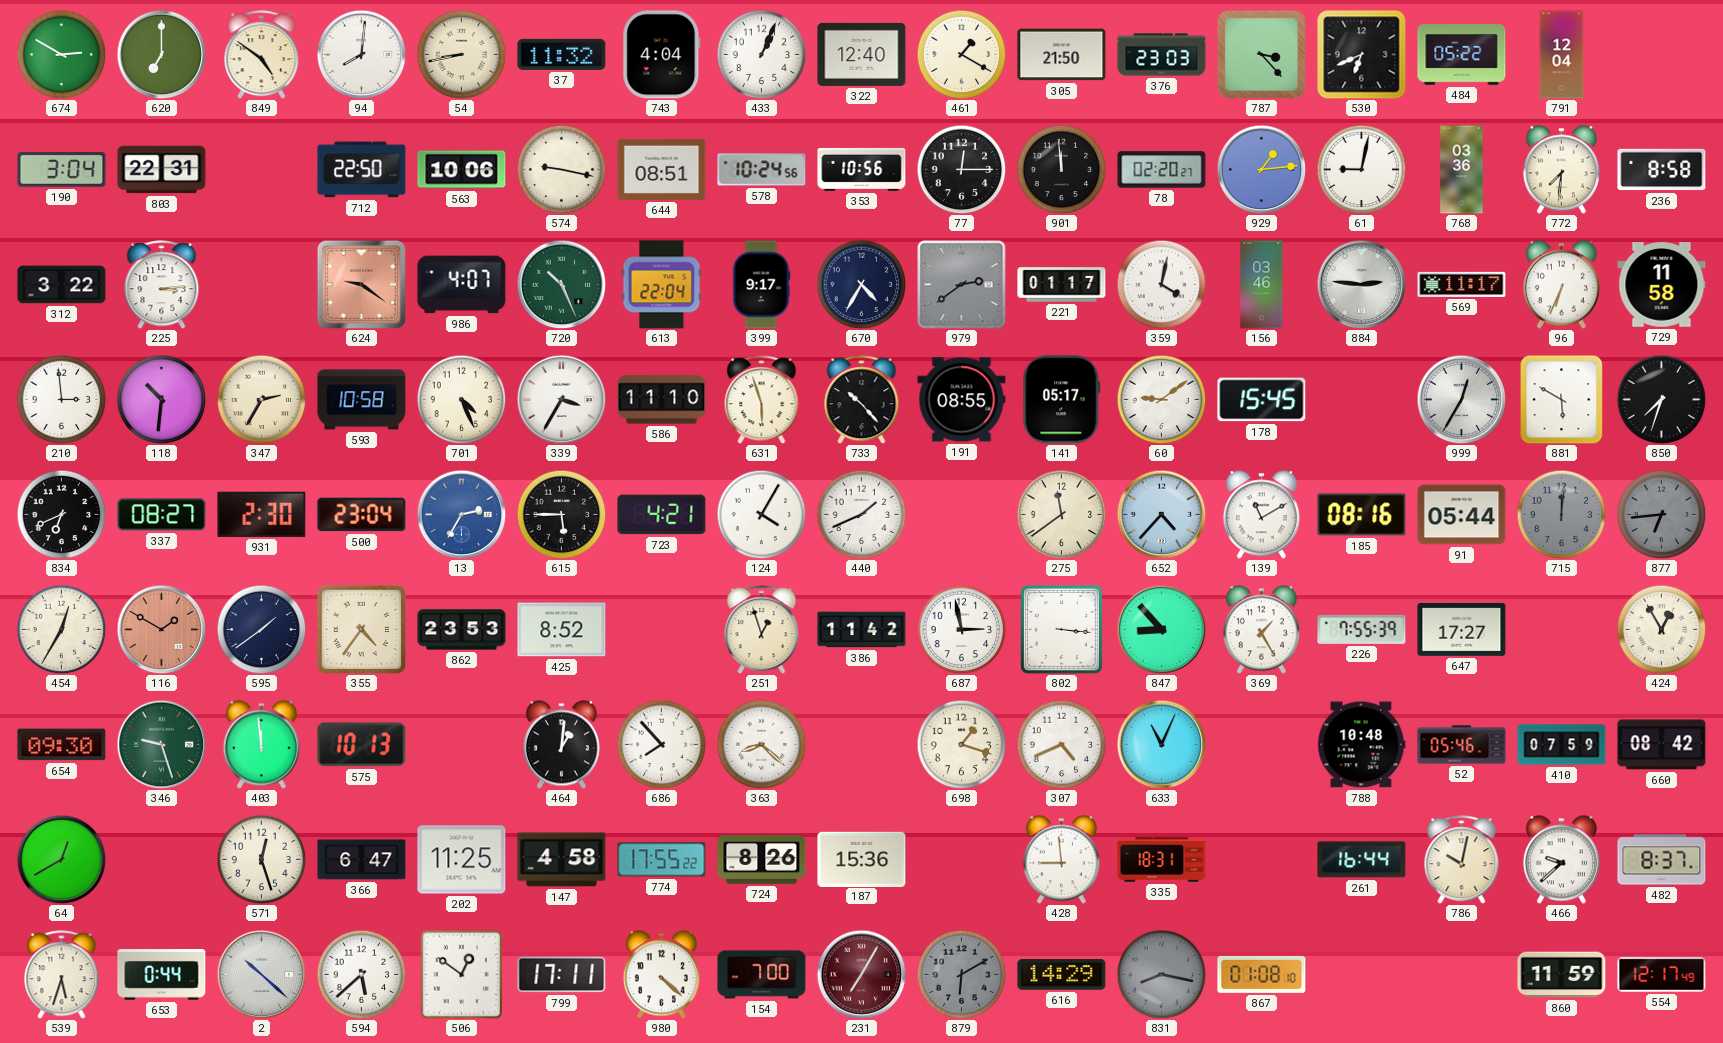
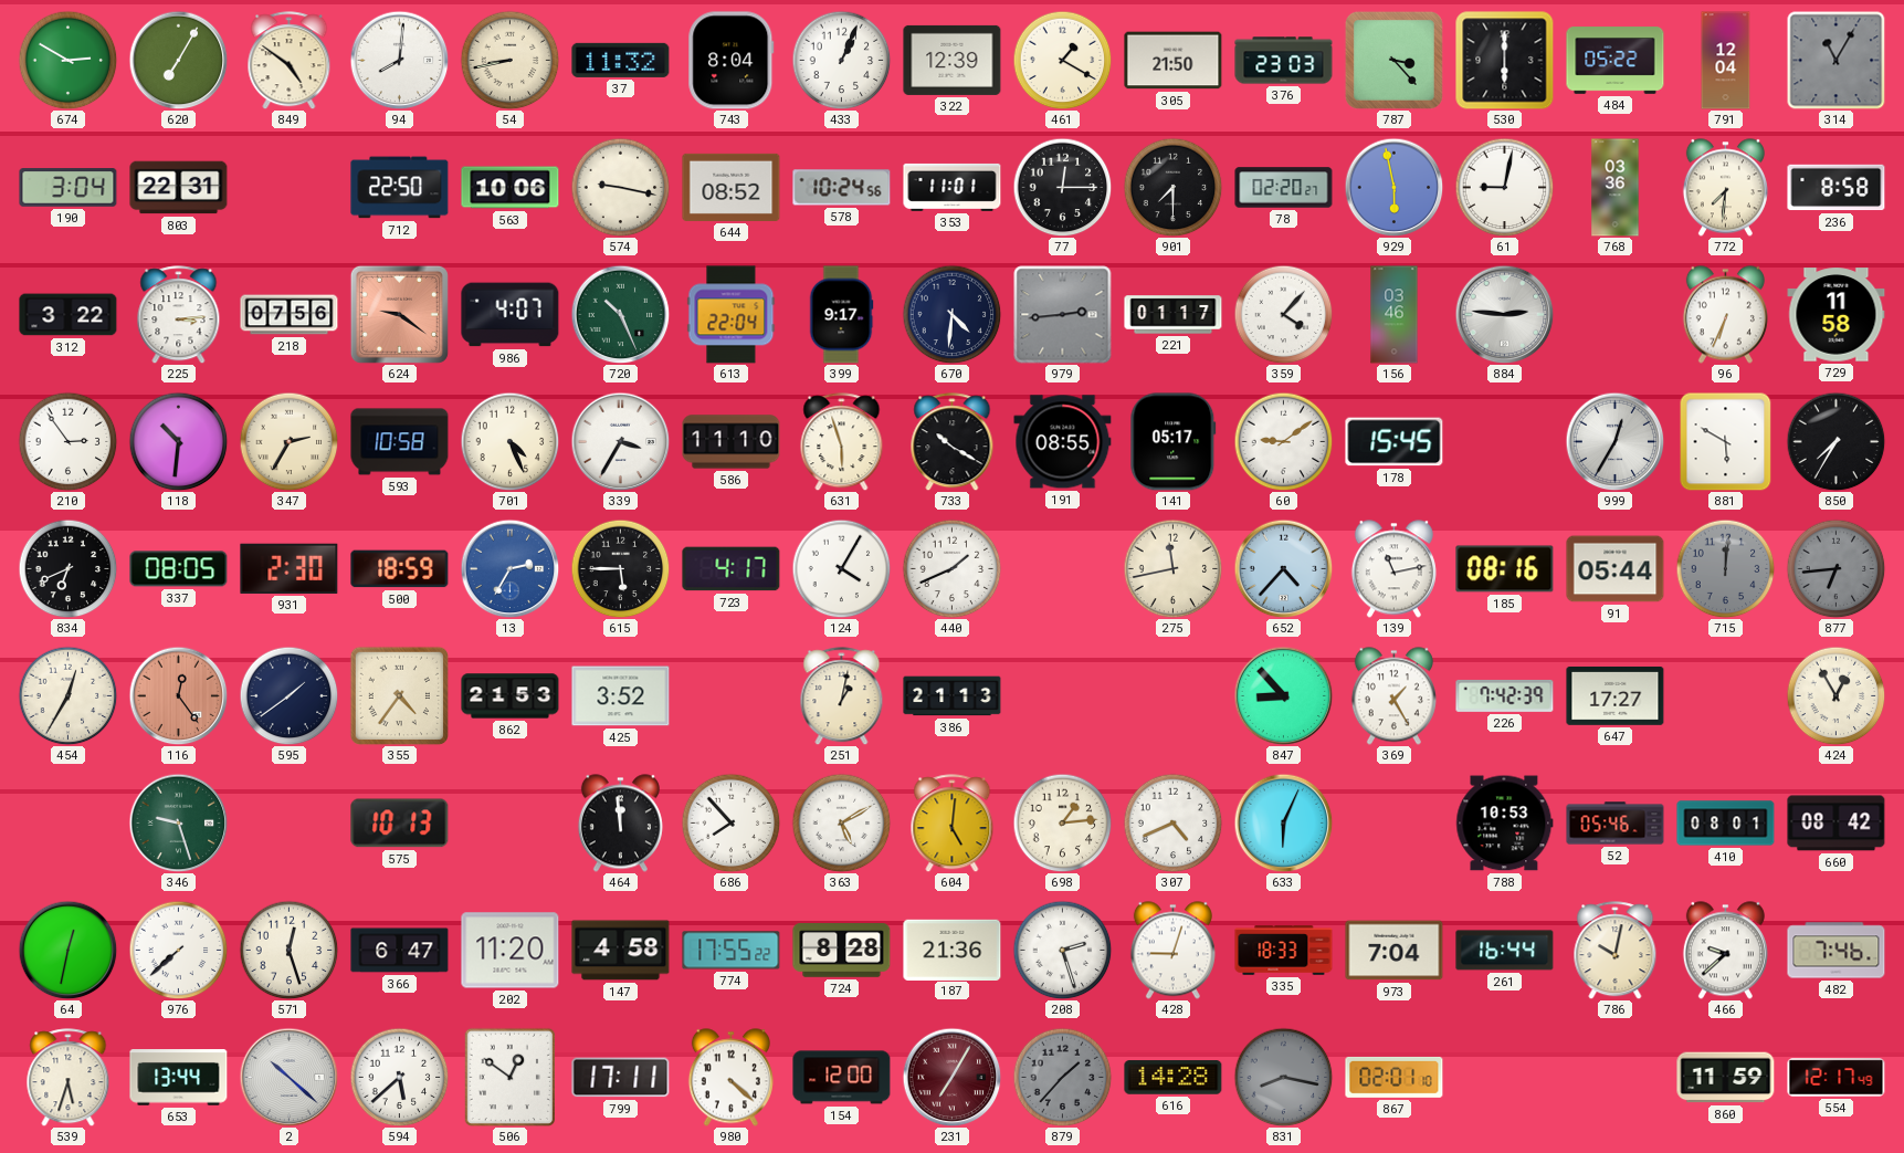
620: 7:00 -> 7:05
743: 4:04 -> 8:04
322: 12:40 -> 12:39
530: 6:41 -> 6:00
314: none -> 11:05
644: 08:51 -> 08:52
353: 10:56 -> 11:01
901: 11:59 -> 7:30
929: 1:14 -> 5:58
218: none -> 07:56
670: 4:35 -> 4:31
979: 2:39 -> 2:44
359: 4:02 -> 4:07
569: 11:17 -> none
210: 2:59 -> 2:54
733: 10:23 -> 10:20
850: 7:33 -> 7:35
337: 08:27 -> 08:05
500: 23:04 -> 18:59
723: 4:21 -> 4:17
275: 11:39 -> 11:43
139: 11:10 -> 11:13
116: 1:50 -> 12:24
862: 23:53 -> 21:53
425: 8:52 -> 3:52
251: 12:57 -> 1:02
386: 11:42 -> 21:13
687: 2:58 -> none
802: 3:16 -> none
226: 7:55 -> 7:42
654: 09:30 -> none
403: 11:59 -> none
464: 1:01 -> 11:59
363: 8:22 -> 5:10
604: none -> 5:01
698: 1:18 -> 1:14
633: 11:04 -> 6:04
788: 10:48 -> 10:53
410: 07:59 -> 08:01
64: 12:40 -> 12:32
976: none -> 7:38
202: 11:25 -> 11:20
724: 8:26 -> 8:28
187: 15:36 -> 21:36
208: none -> 2:27
428: 8:59 -> 9:03
335: 18:31 -> 18:33
973: none -> 7:04
482: 8:37 -> 7:46
653: 0:44 -> 13:44
154: 7:00 -> 12:00
879: 6:10 -> 1:37
616: 14:29 -> 14:28
867: 01:08 -> 02:01
